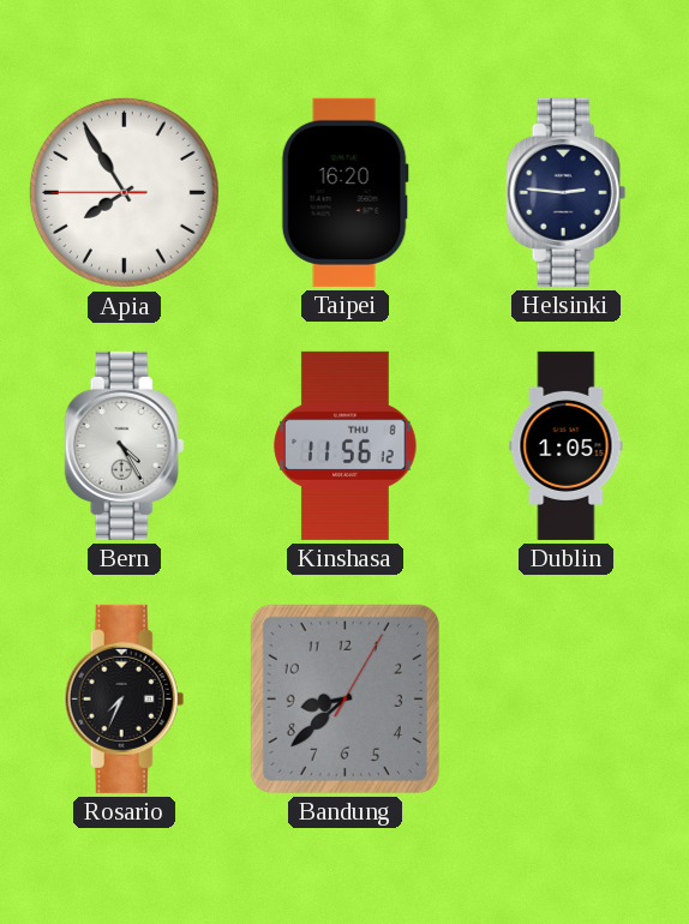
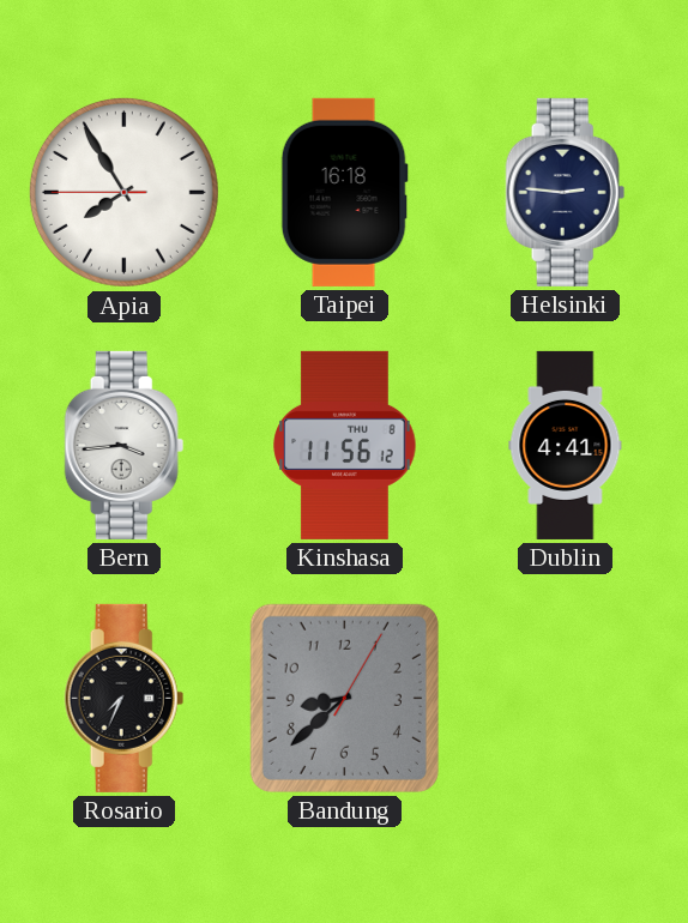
Taipei: 16:20 -> 16:18
Bern: 4:25 -> 3:44
Dublin: 1:05 -> 4:41
